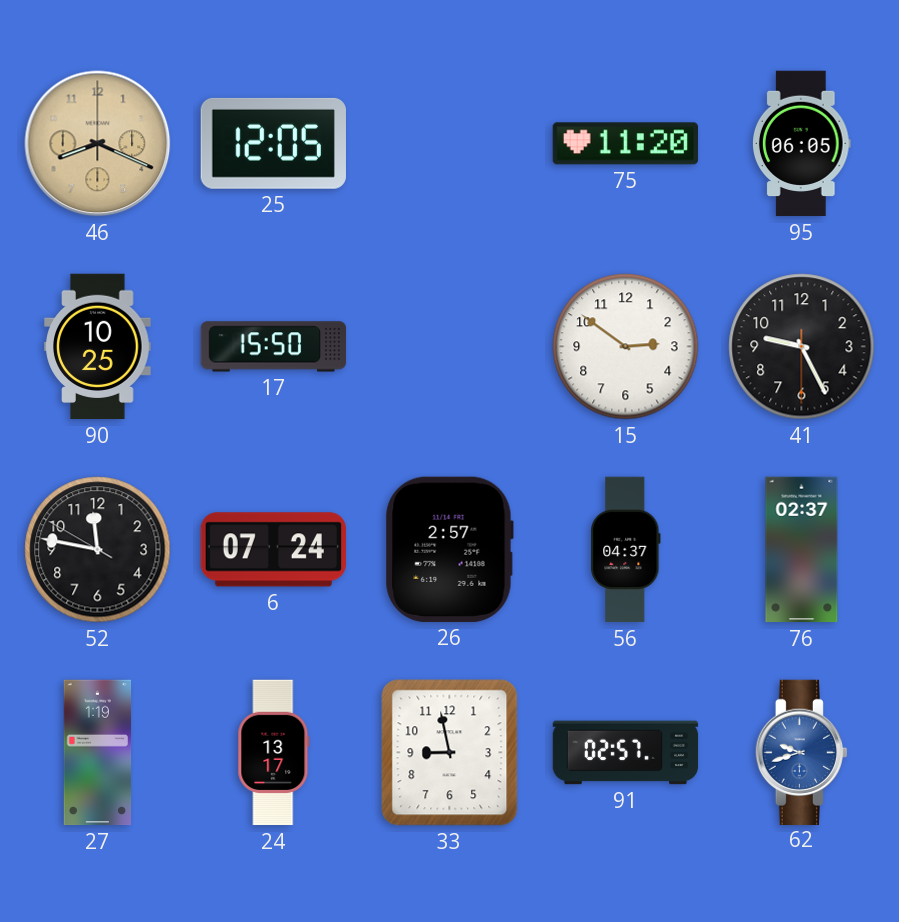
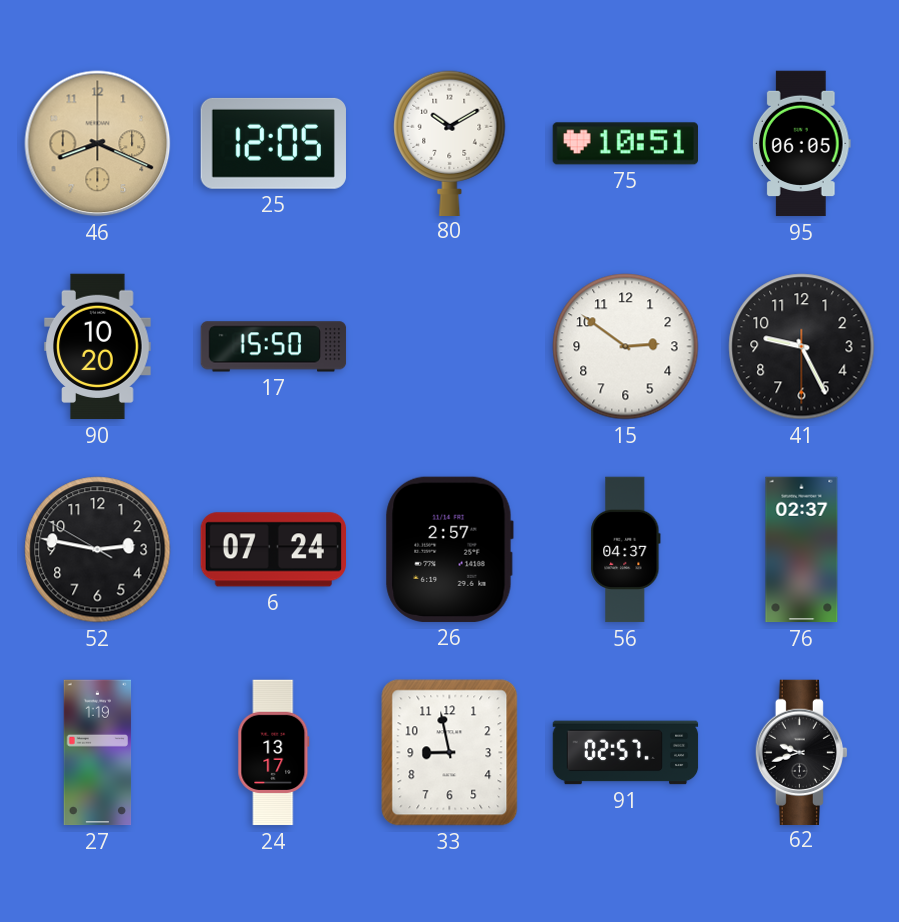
80: none -> 10:10
75: 11:20 -> 10:51
90: 10:25 -> 10:20
52: 11:46 -> 2:46
62 dial: blue -> black
